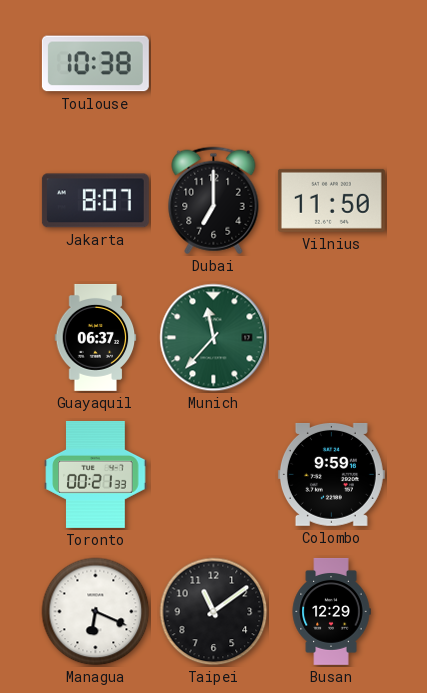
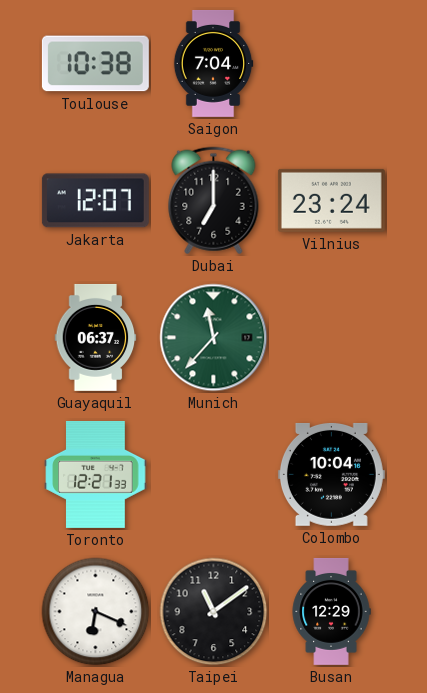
Saigon: none -> 7:04
Jakarta: 8:07 -> 12:07
Vilnius: 11:50 -> 23:24
Toronto: 00:21 -> 12:21
Colombo: 9:59 -> 10:04
